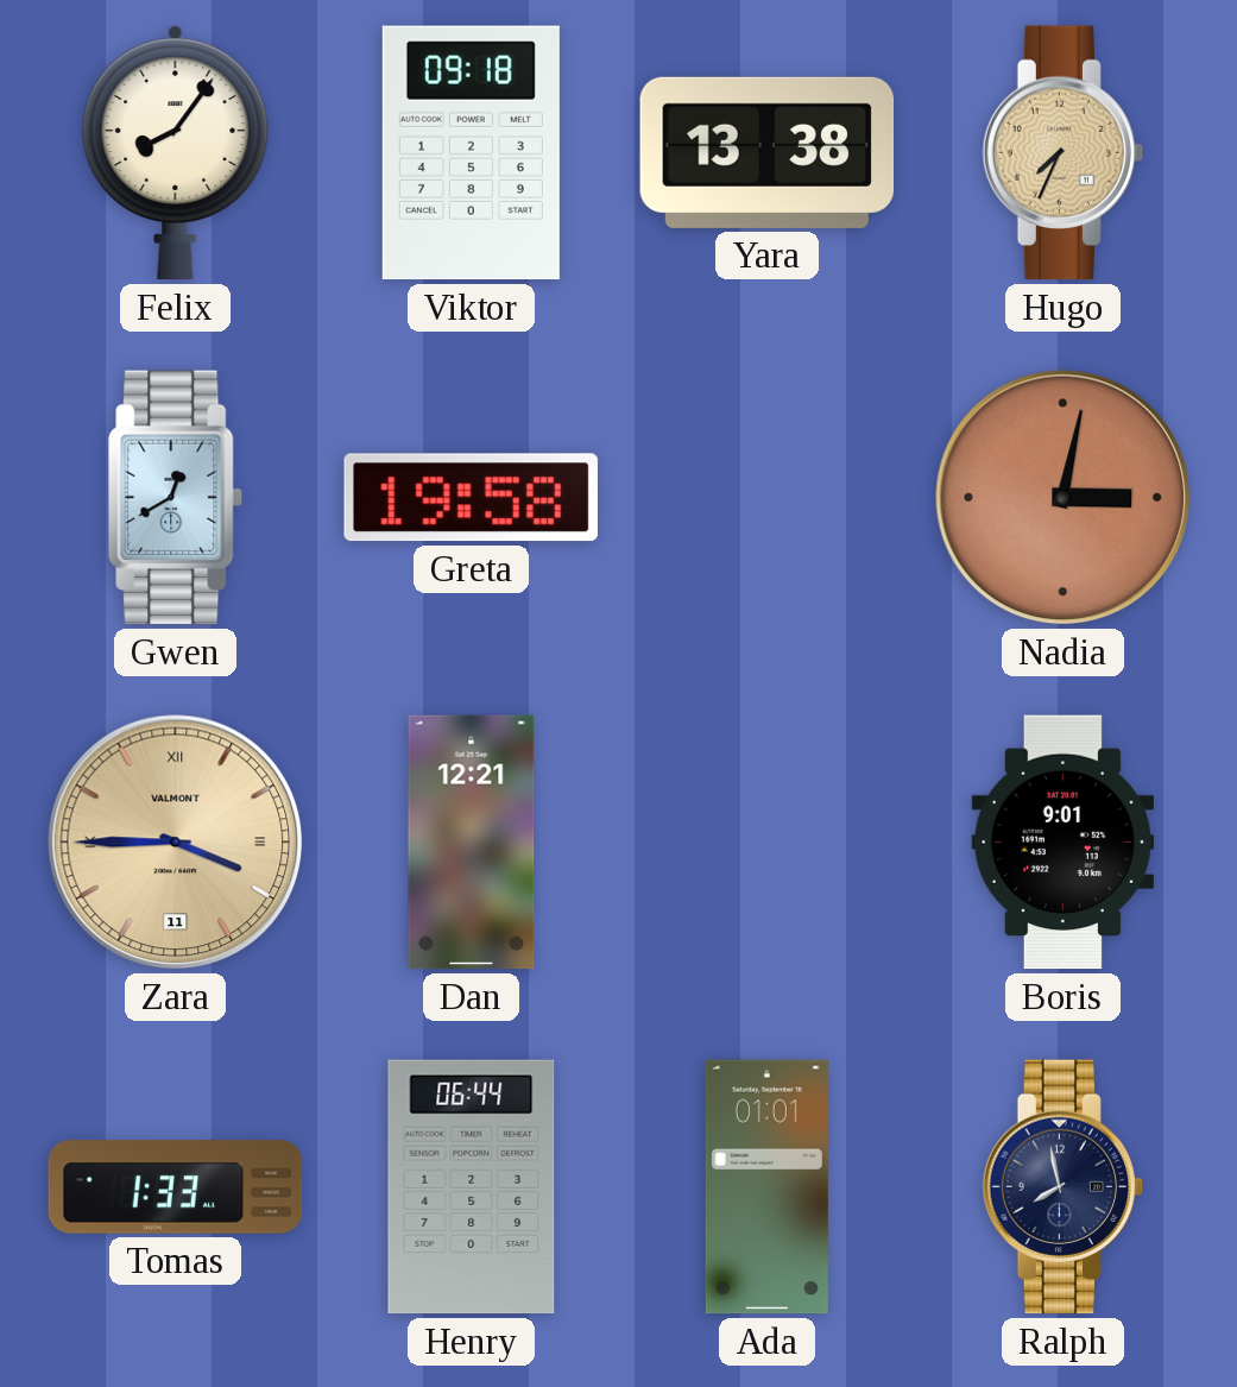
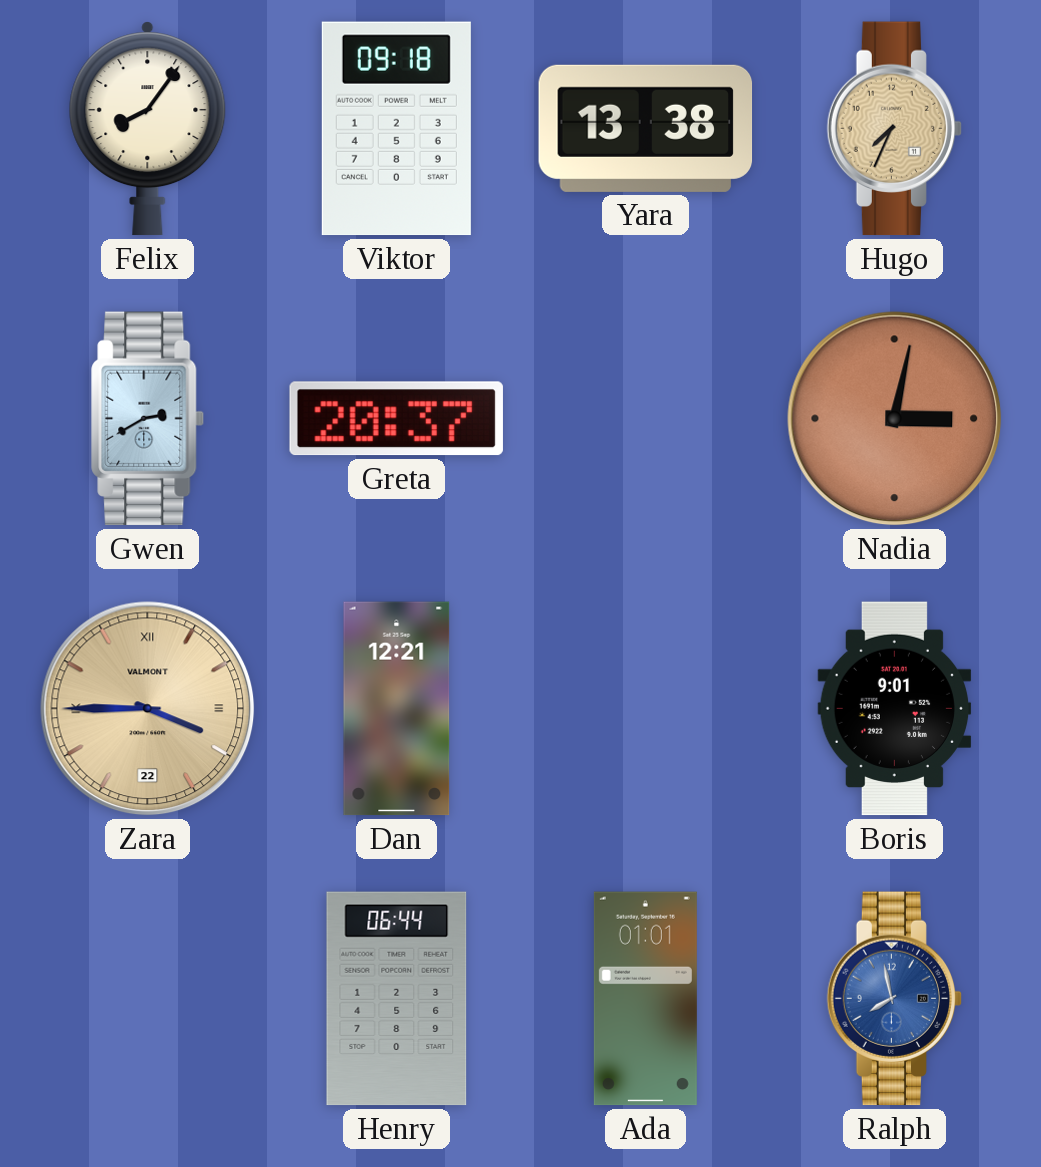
Gwen: 12:40 -> 2:40
Greta: 19:58 -> 20:37
Zara date: 11 -> 22
Tomas: 1:33 -> none
Ralph dial: navy -> blue
